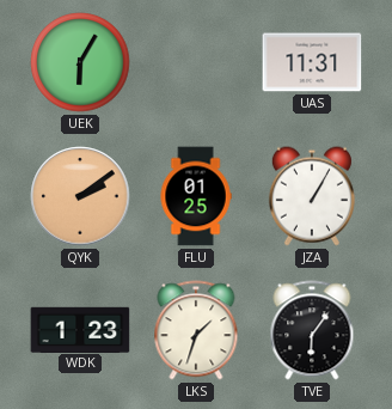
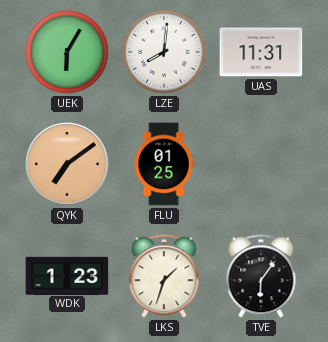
LZE: none -> 8:01
QYK: 2:09 -> 7:09
JZA: 1:05 -> none
